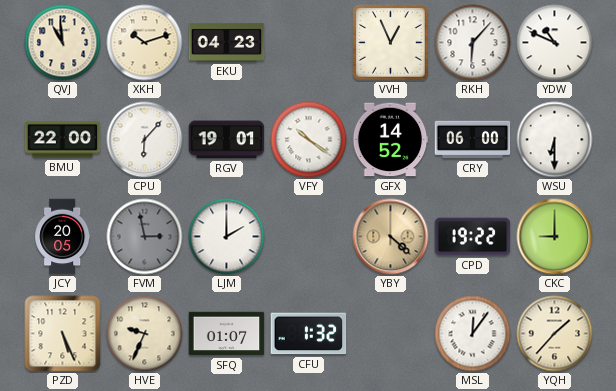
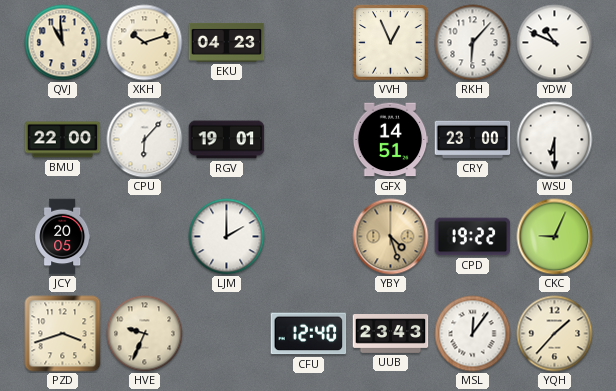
VFY: 10:21 -> none
GFX: 14:52 -> 14:51
CRY: 06:00 -> 23:00
FVM: 2:58 -> none
YBY: 4:22 -> 4:27
CKC: 9:00 -> 9:04
PZD: 5:26 -> 3:42
SFQ: 01:07 -> none
CFU: 1:32 -> 12:40
UUB: none -> 23:43
